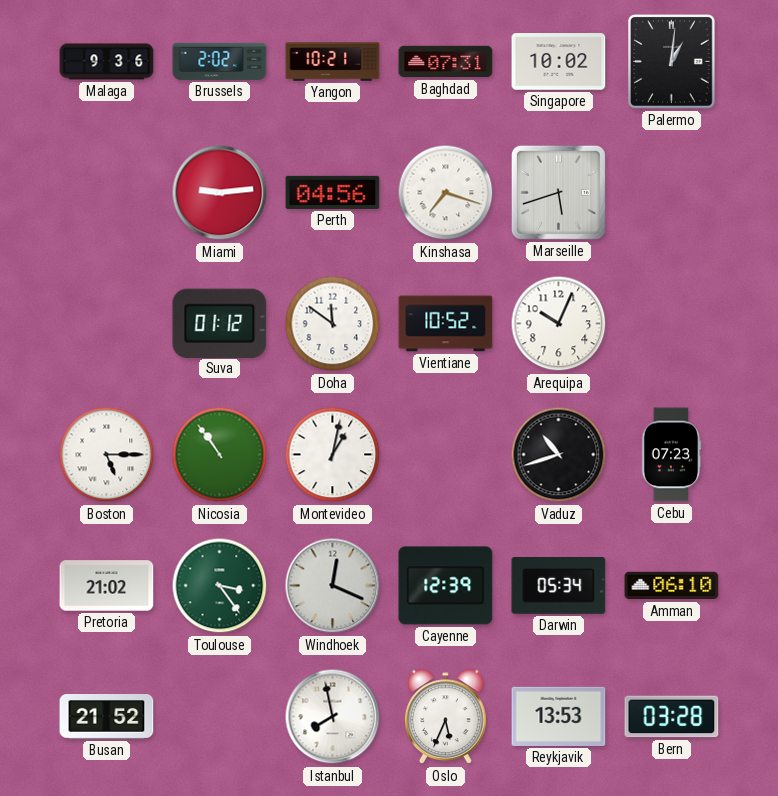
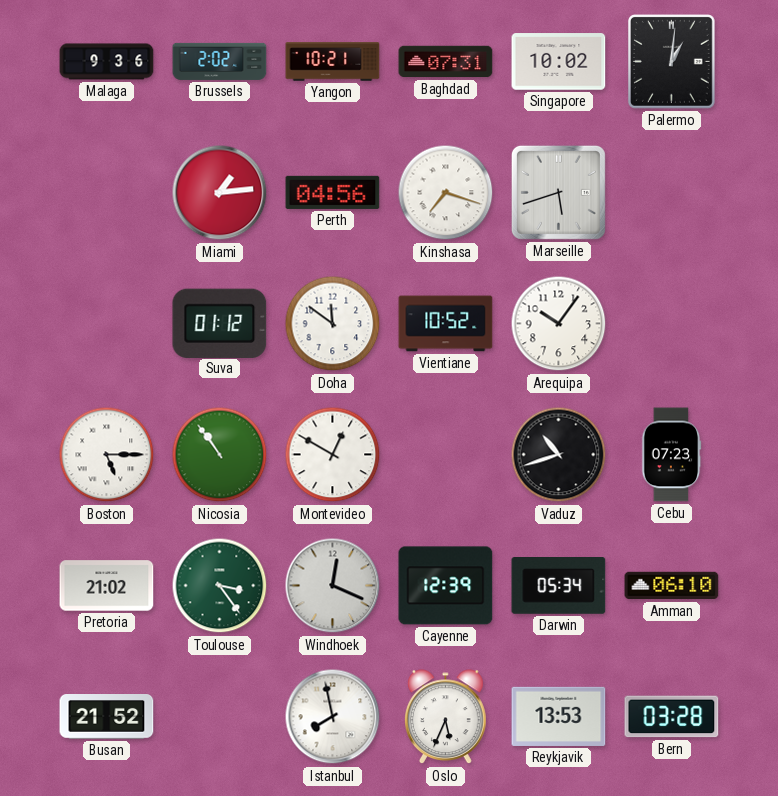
Miami: 9:14 -> 1:14
Arequipa: 10:04 -> 10:06
Montevideo: 1:02 -> 12:50
